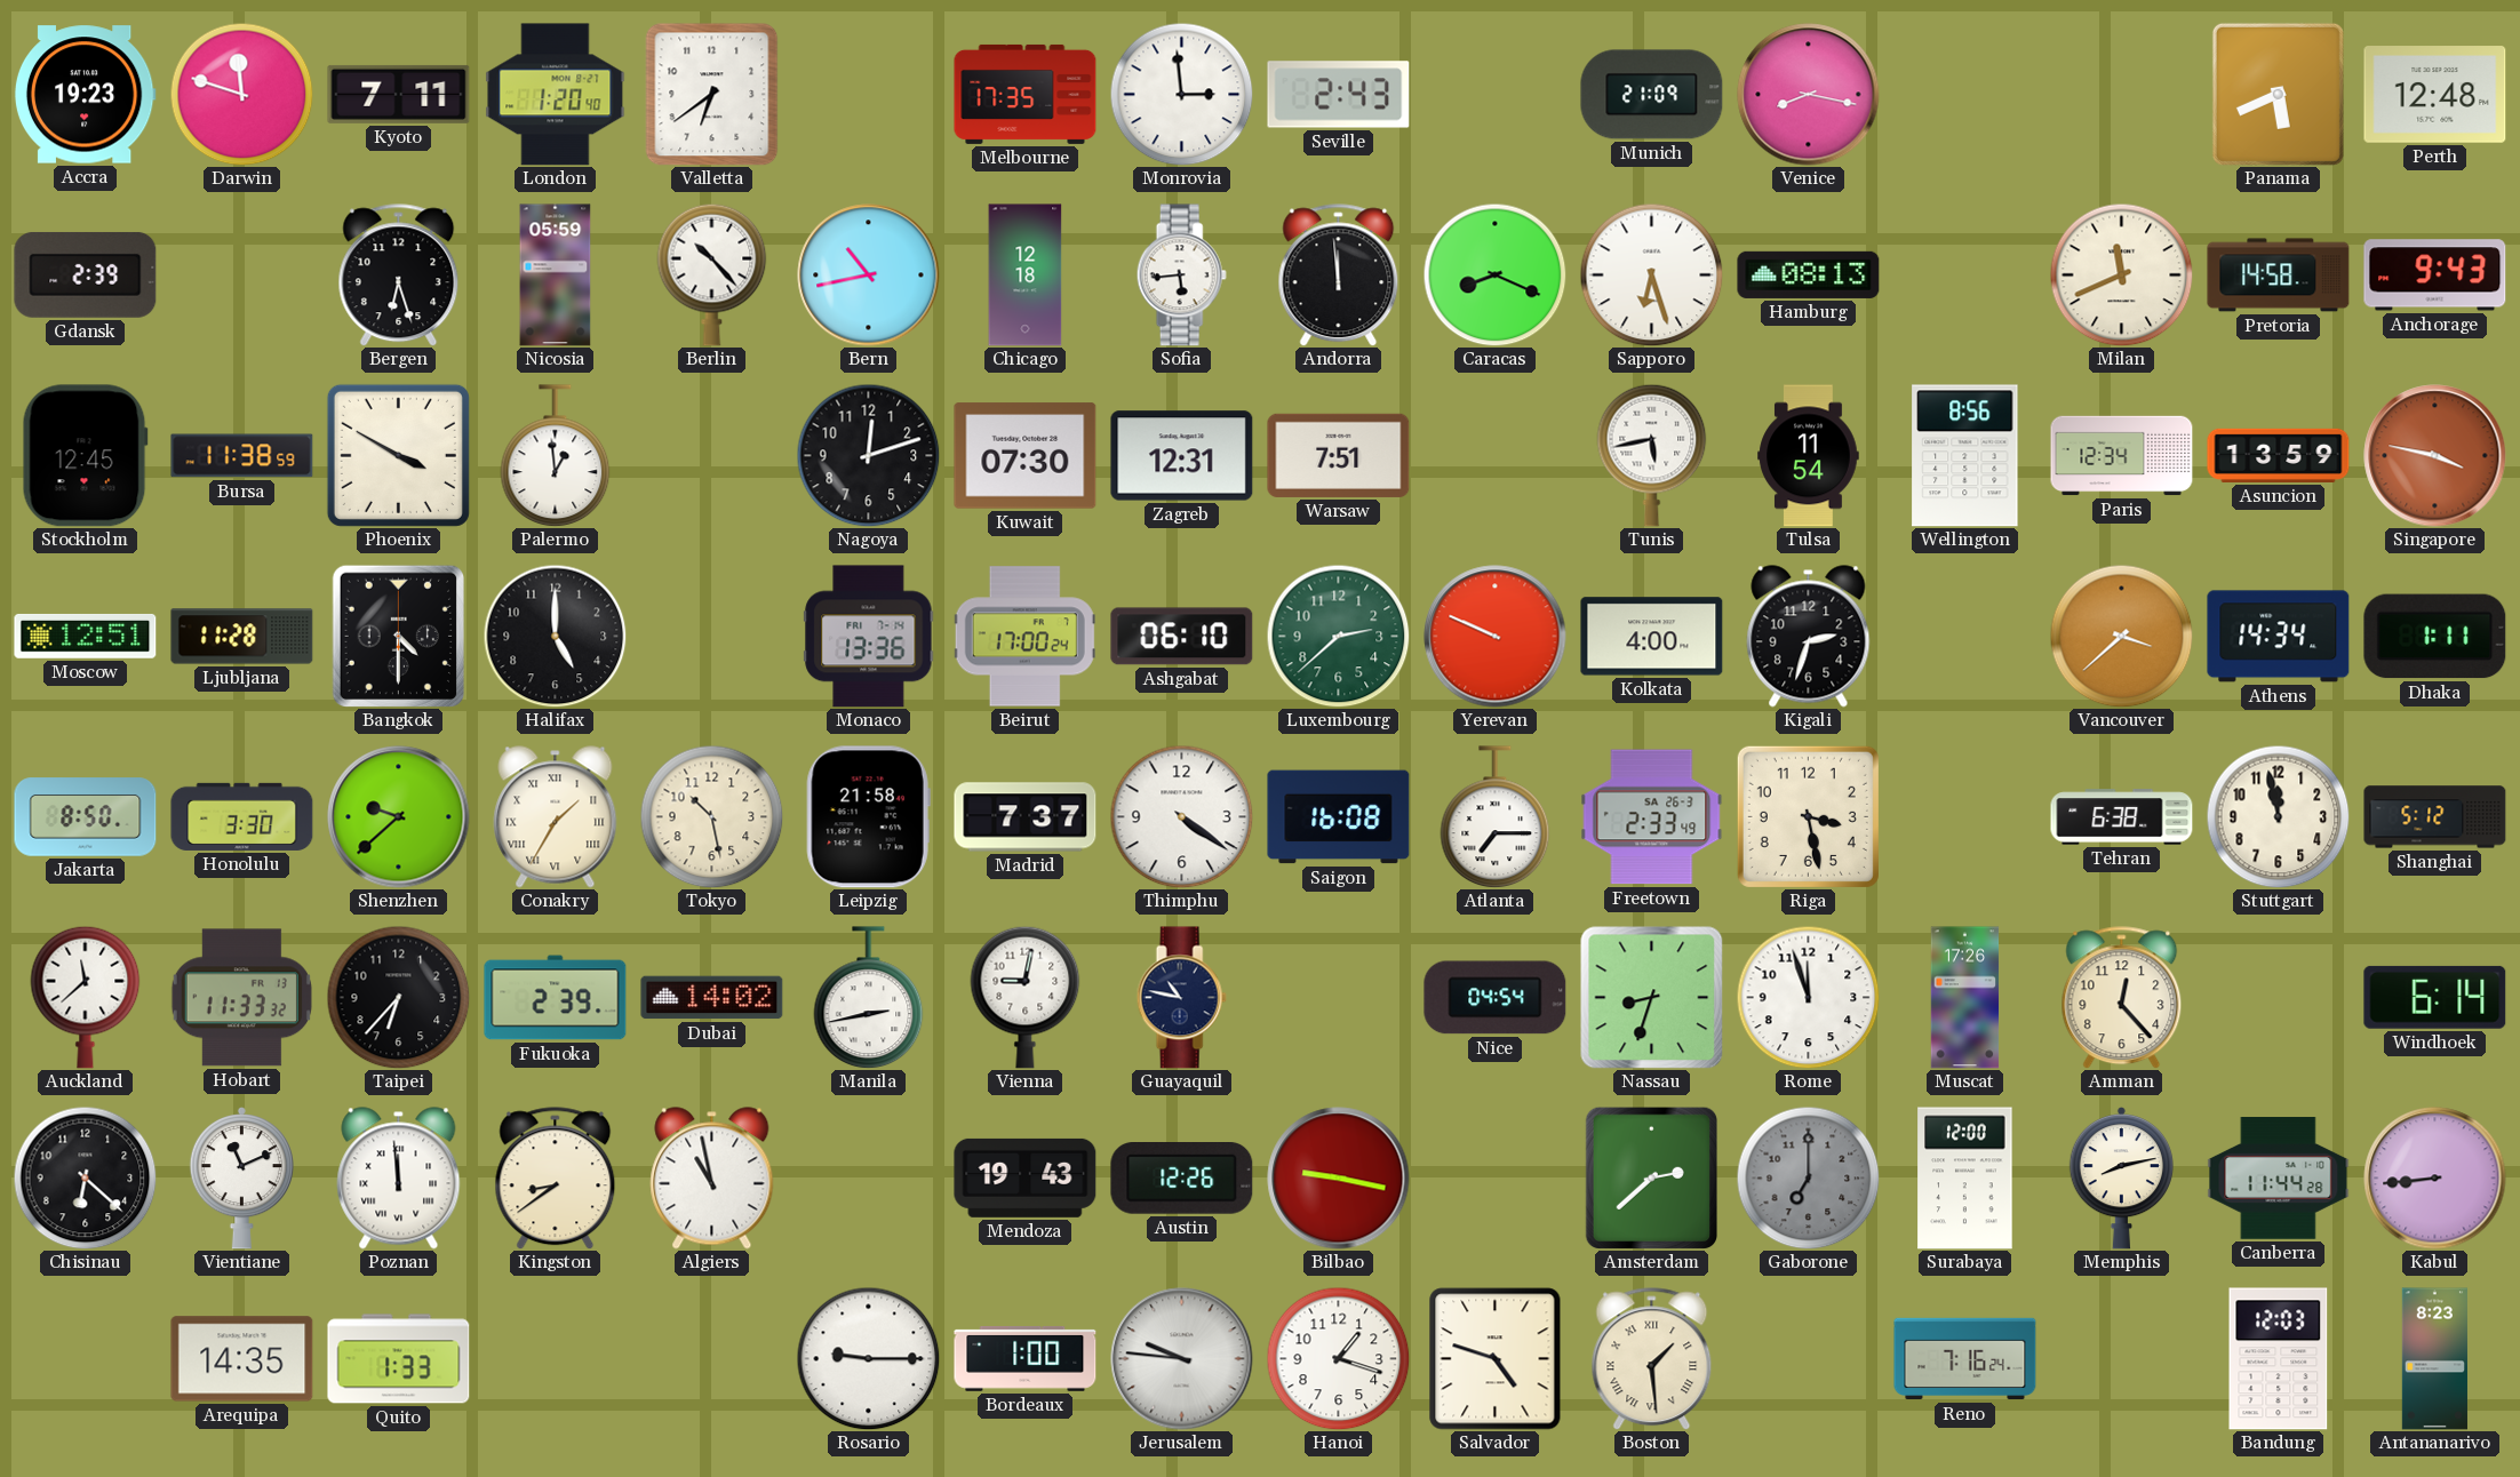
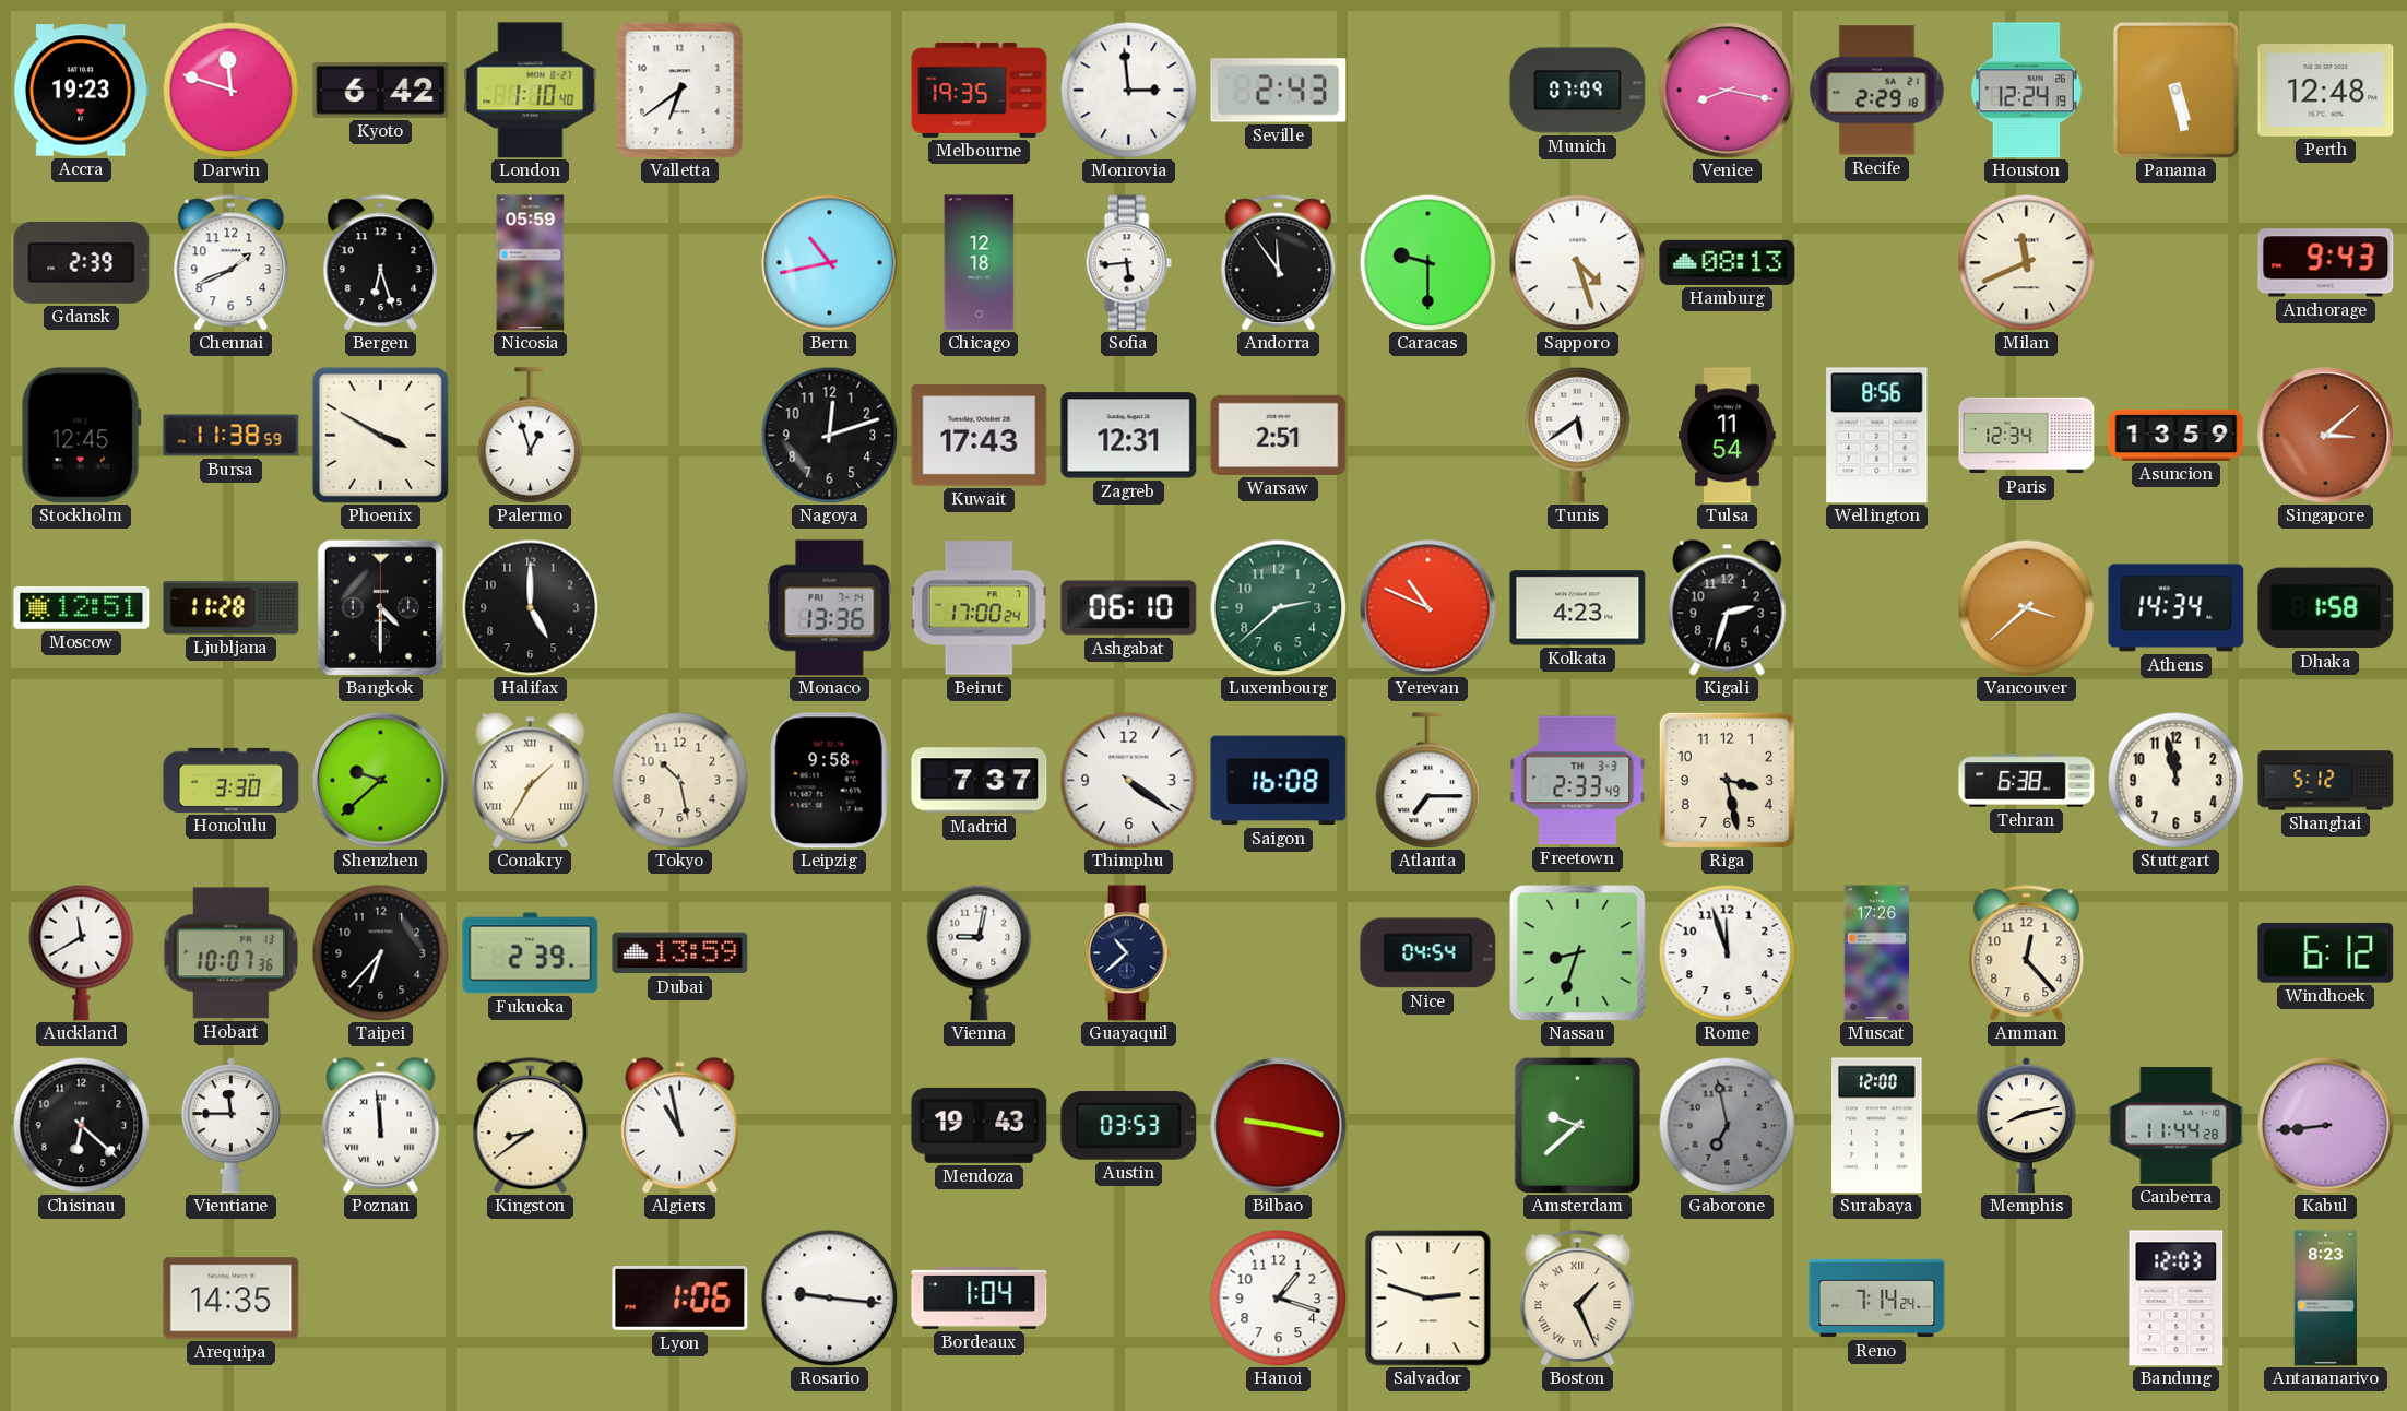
Kyoto: 7:11 -> 6:42
London: 1:20 -> 1:10
Melbourne: 17:35 -> 19:35
Munich: 21:09 -> 07:09
Recife: none -> 2:29
Houston: none -> 12:24
Panama: 5:41 -> 5:28
Chennai: none -> 1:41
Berlin: 10:23 -> none
Andorra: 11:59 -> 11:54
Caracas: 8:19 -> 9:30
Sapporo: 6:27 -> 4:27
Pretoria: 14:58 -> none
Palermo: 12:59 -> 12:57
Kuwait: 07:30 -> 17:43
Warsaw: 7:51 -> 2:51
Tunis: 5:43 -> 5:39
Singapore: 3:47 -> 3:08
Yerevan: 9:49 -> 10:49
Kolkata: 4:00 -> 4:23
Dhaka: 1:11 -> 1:58
Jakarta: 8:50 -> none
Leipzig: 21:58 -> 9:58
Freetown date: SA 26-3 -> TH 3-3
Auckland: 11:38 -> 11:40
Hobart: 11:33 -> 10:07
Dubai: 14:02 -> 13:59
Manila: 2:43 -> none
Guayaquil: 10:47 -> 10:38
Windhoek: 6:14 -> 6:12
Vientiane: 11:11 -> 11:45
Austin: 12:26 -> 03:53
Amsterdam: 2:38 -> 9:38
Gaborone: 7:00 -> 6:58
Quito: 1:33 -> none
Lyon: none -> 1:06
Rosario: 9:15 -> 9:16
Bordeaux: 1:00 -> 1:04
Jerusalem: 9:46 -> none
Salvador: 4:48 -> 2:48
Boston: 1:29 -> 1:26
Reno: 7:16 -> 7:14
